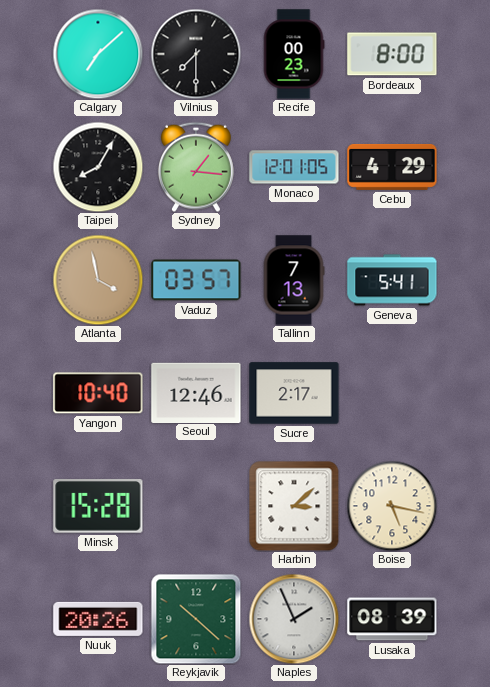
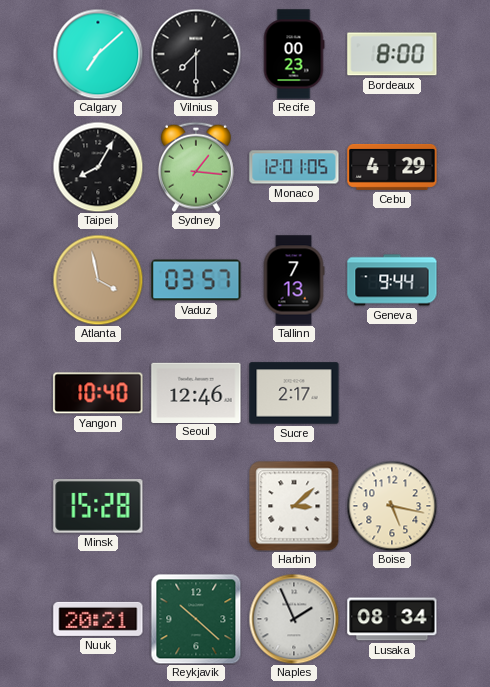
Geneva: 5:41 -> 9:44
Nuuk: 20:26 -> 20:21
Lusaka: 08:39 -> 08:34
